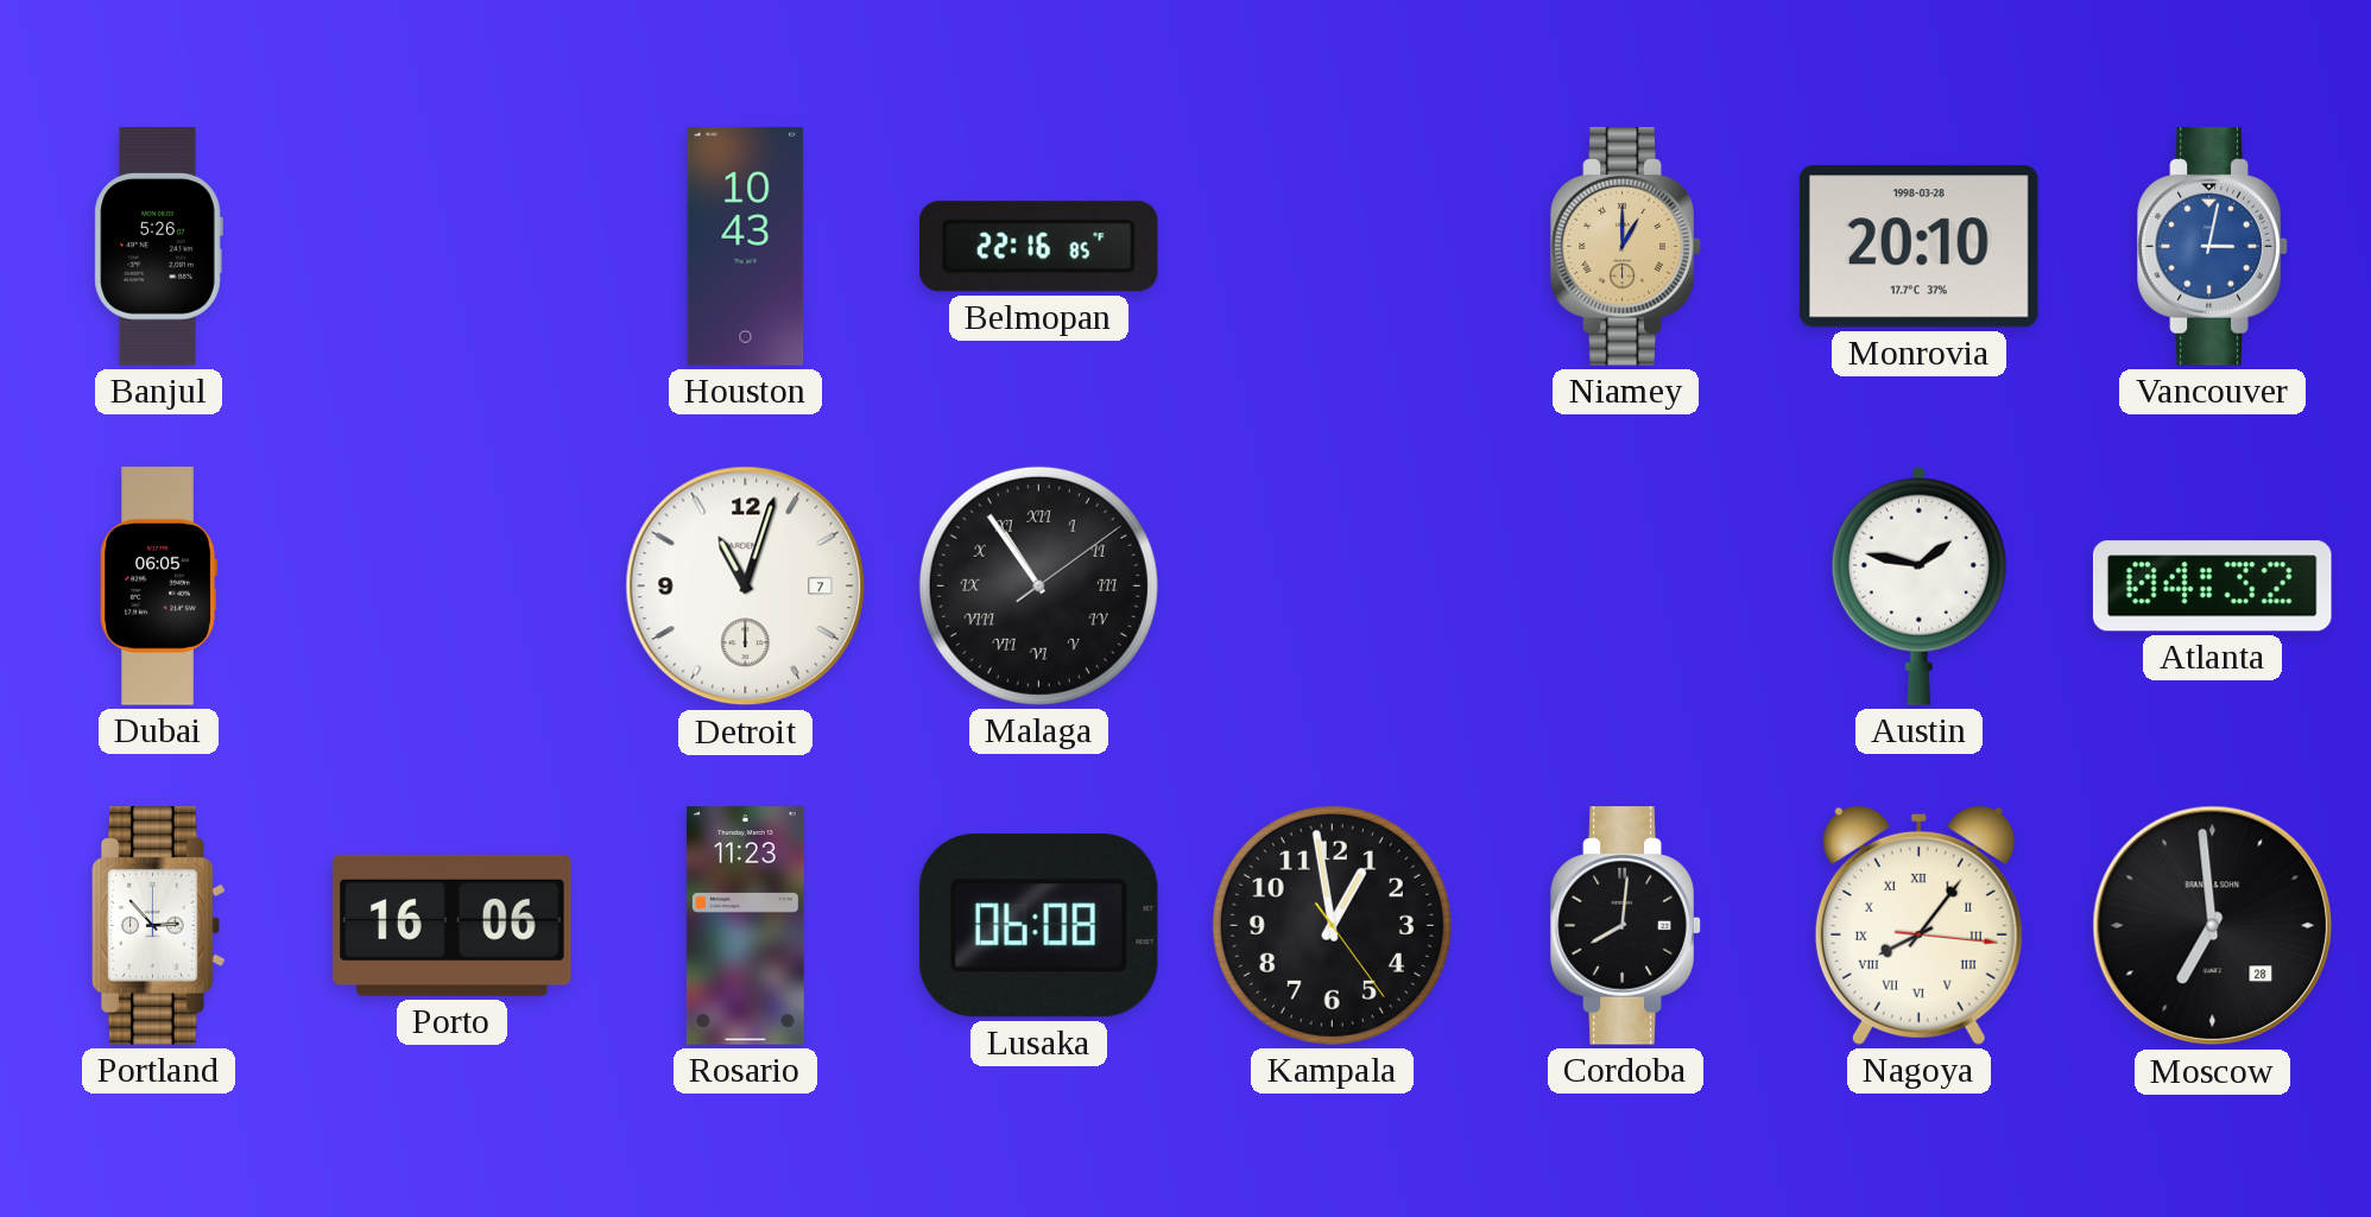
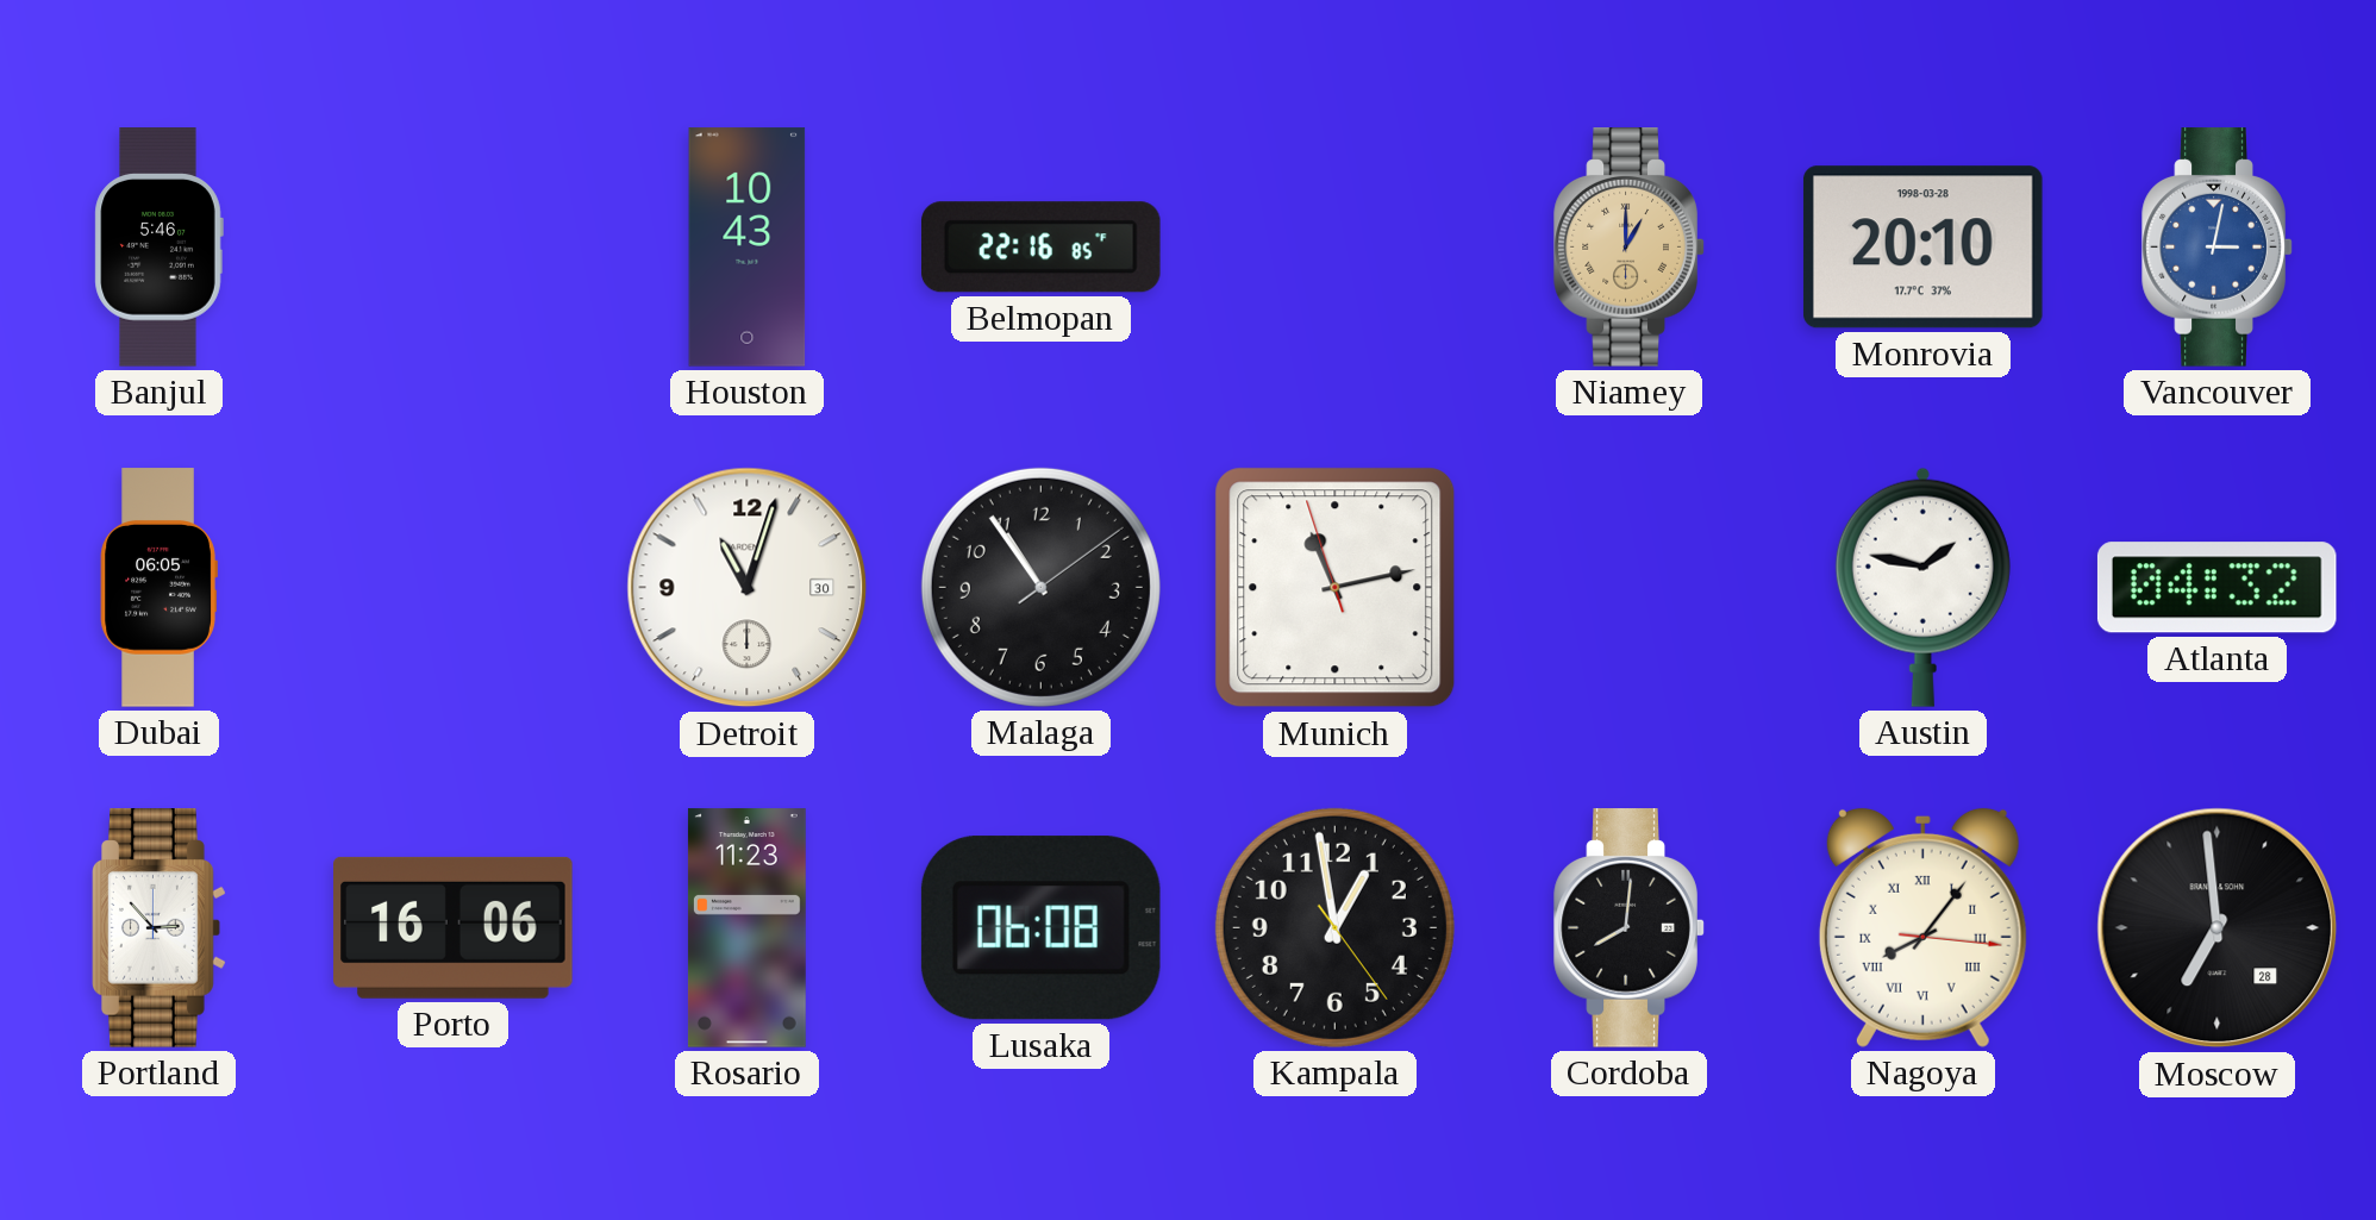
Banjul: 5:26 -> 5:46
Detroit date: 7 -> 30
Malaga numerals: Roman -> Arabic
Munich: none -> 11:12
